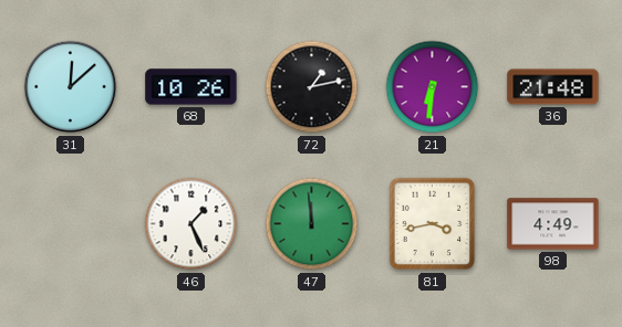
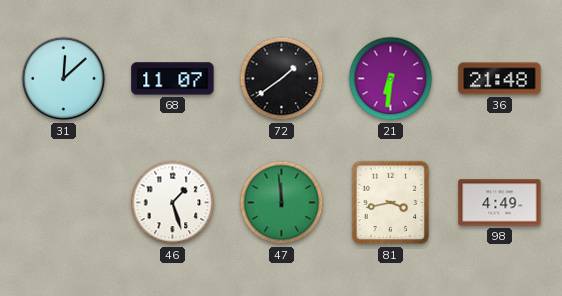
68: 10:26 -> 11:07
72: 1:13 -> 1:39
46: 1:26 -> 1:27
